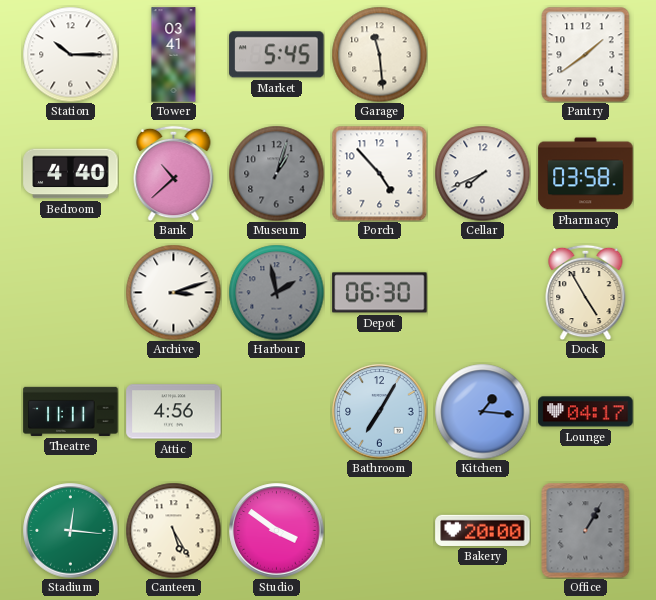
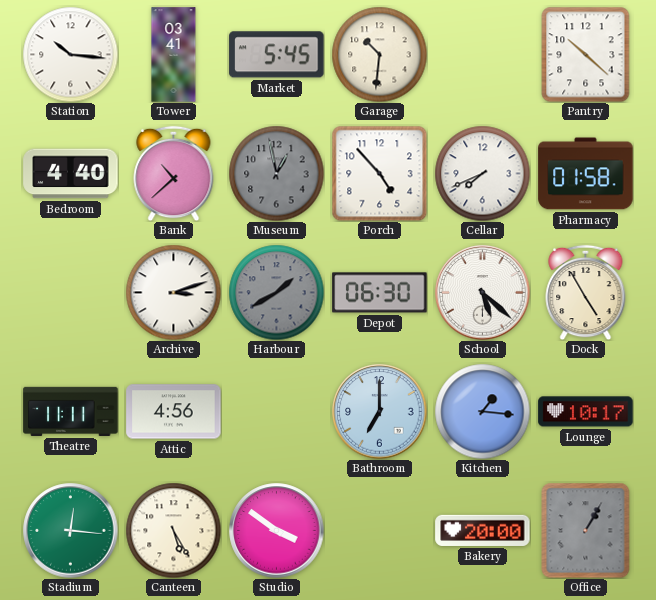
Station: 10:15 -> 10:16
Garage: 11:29 -> 10:31
Pantry: 1:39 -> 10:22
Museum: 1:03 -> 12:58
Pharmacy: 03:58 -> 01:58
Harbour: 1:58 -> 1:40
School: none -> 5:22
Bathroom: 7:05 -> 7:00
Lounge: 04:17 -> 10:17
